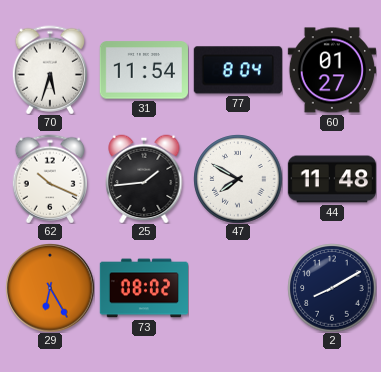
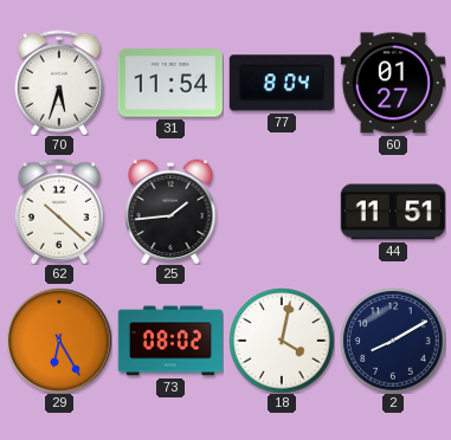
62: 10:19 -> 10:22
47: 7:50 -> none
44: 11:48 -> 11:51
18: none -> 4:02
